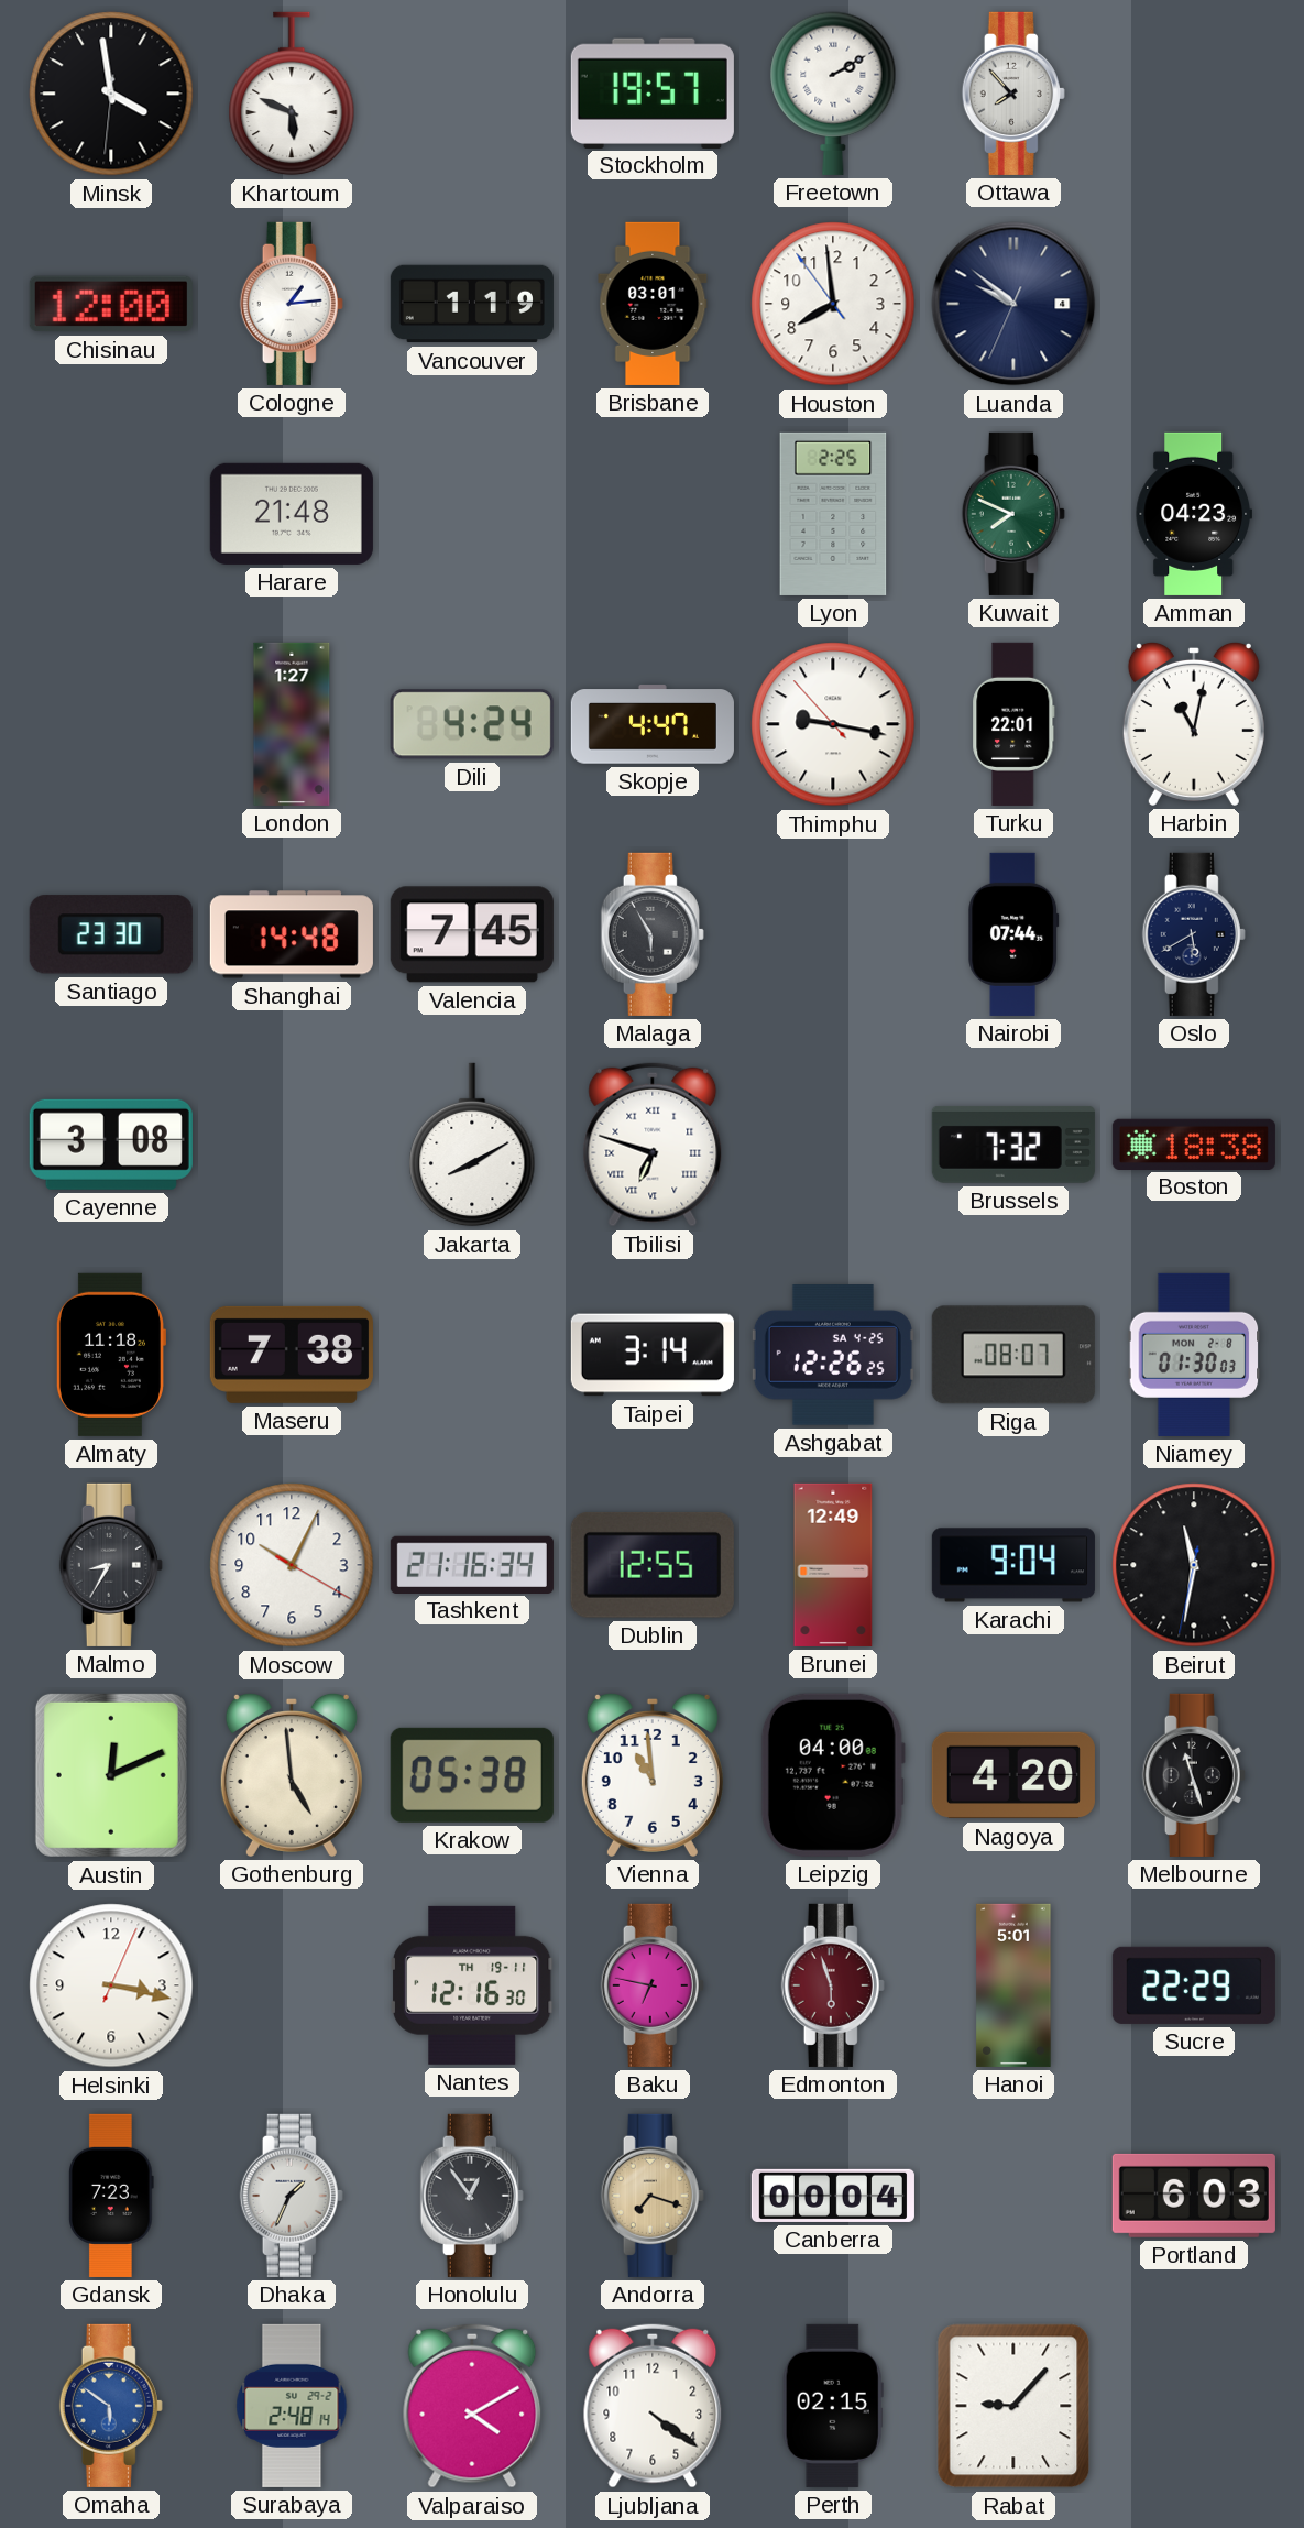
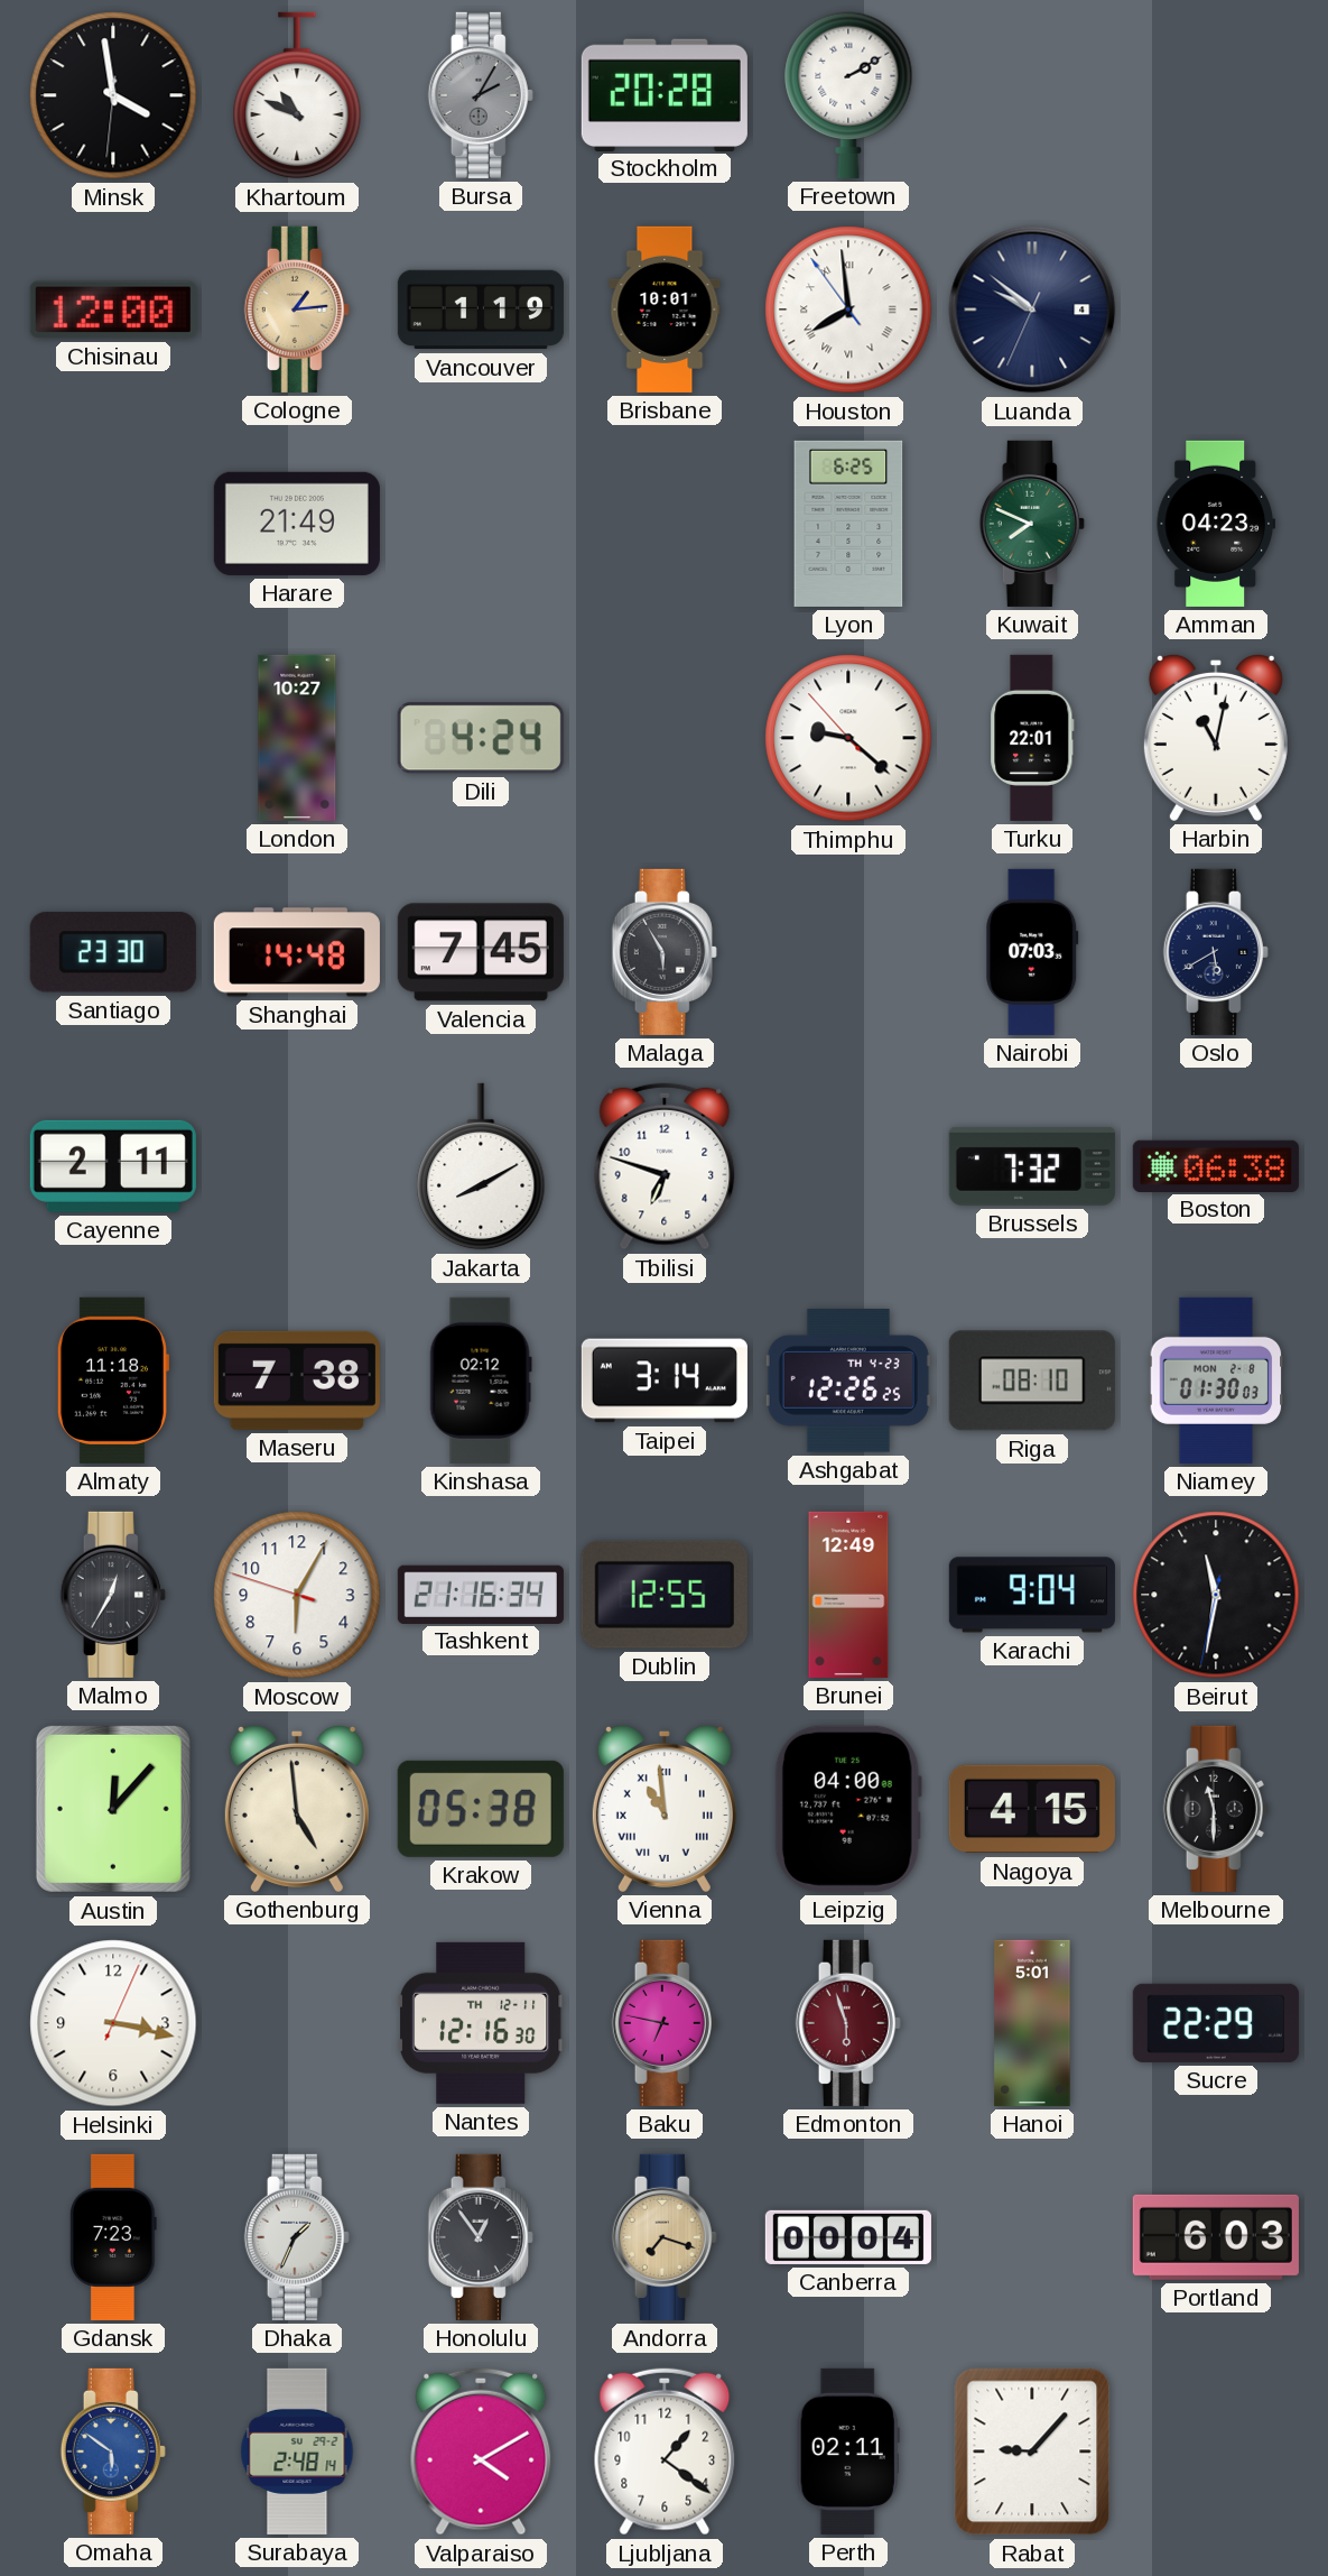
Khartoum: 5:49 -> 10:49
Bursa: none -> 2:05
Stockholm: 19:57 -> 20:28
Ottawa: 7:53 -> none
Cologne dial: white -> champagne
Brisbane: 03:01 -> 10:01
Houston numerals: Arabic -> Roman
Harare: 21:48 -> 21:49
Lyon: 2:25 -> 6:25
London: 1:27 -> 10:27
Skopje: 4:47 -> none
Thimphu: 9:16 -> 9:21
Nairobi: 07:44 -> 07:03
Cayenne: 3:08 -> 2:11
Tbilisi numerals: Roman -> Arabic
Boston: 18:38 -> 06:38
Kinshasa: none -> 02:12
Ashgabat date: SA 4-25 -> TH 4-23
Riga: 08:07 -> 08:10
Malmo: 8:35 -> 12:35
Moscow: 10:04 -> 6:04
Austin: 12:11 -> 12:07
Vienna numerals: Arabic -> Roman
Nagoya: 4:20 -> 4:15
Melbourne: 11:27 -> 11:30
Nantes date: TH 19-11 -> TH 12-11
Ljubljana: 4:21 -> 1:21
Perth: 02:15 -> 02:11
